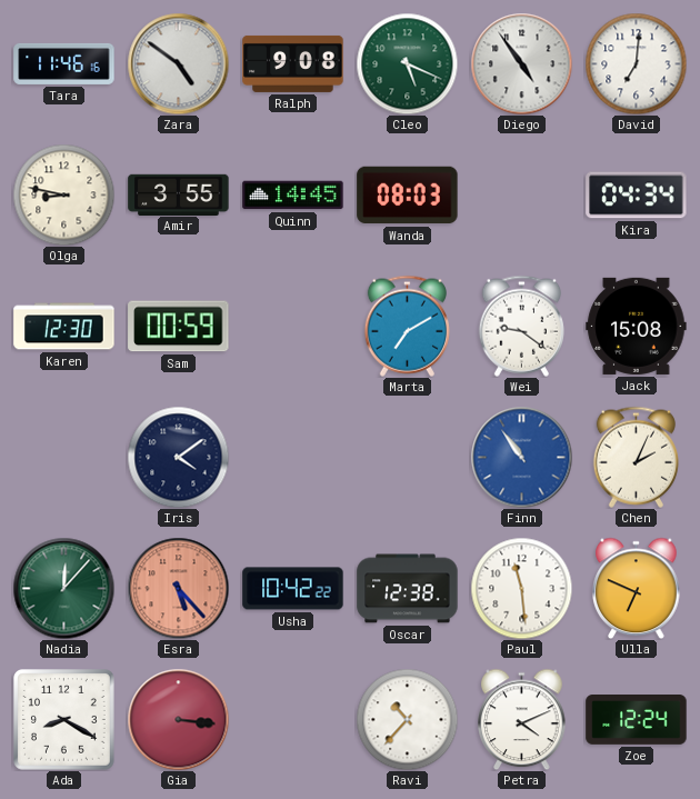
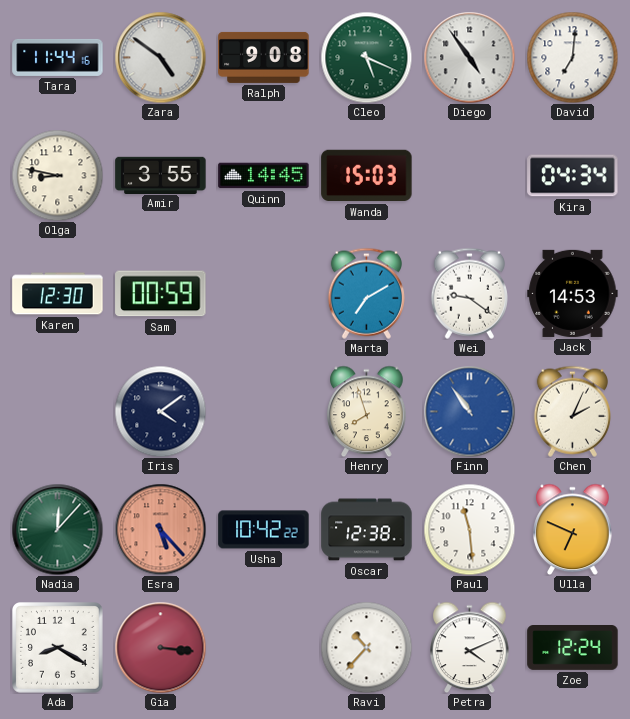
Tara: 11:46 -> 11:44
Wanda: 08:03 -> 15:03
Jack: 15:08 -> 14:53
Henry: none -> 7:57
